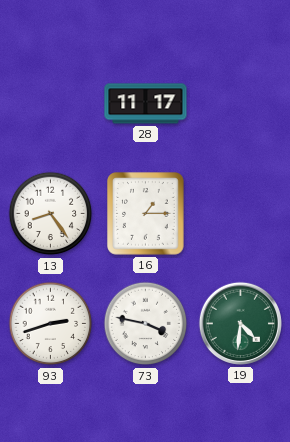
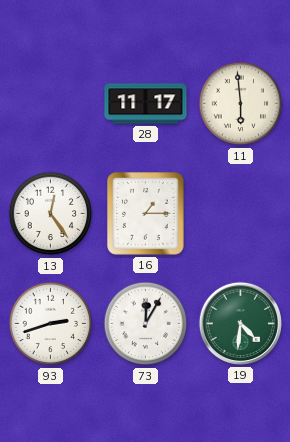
11: none -> 5:59
13: 8:24 -> 12:24
73: 3:47 -> 12:05
